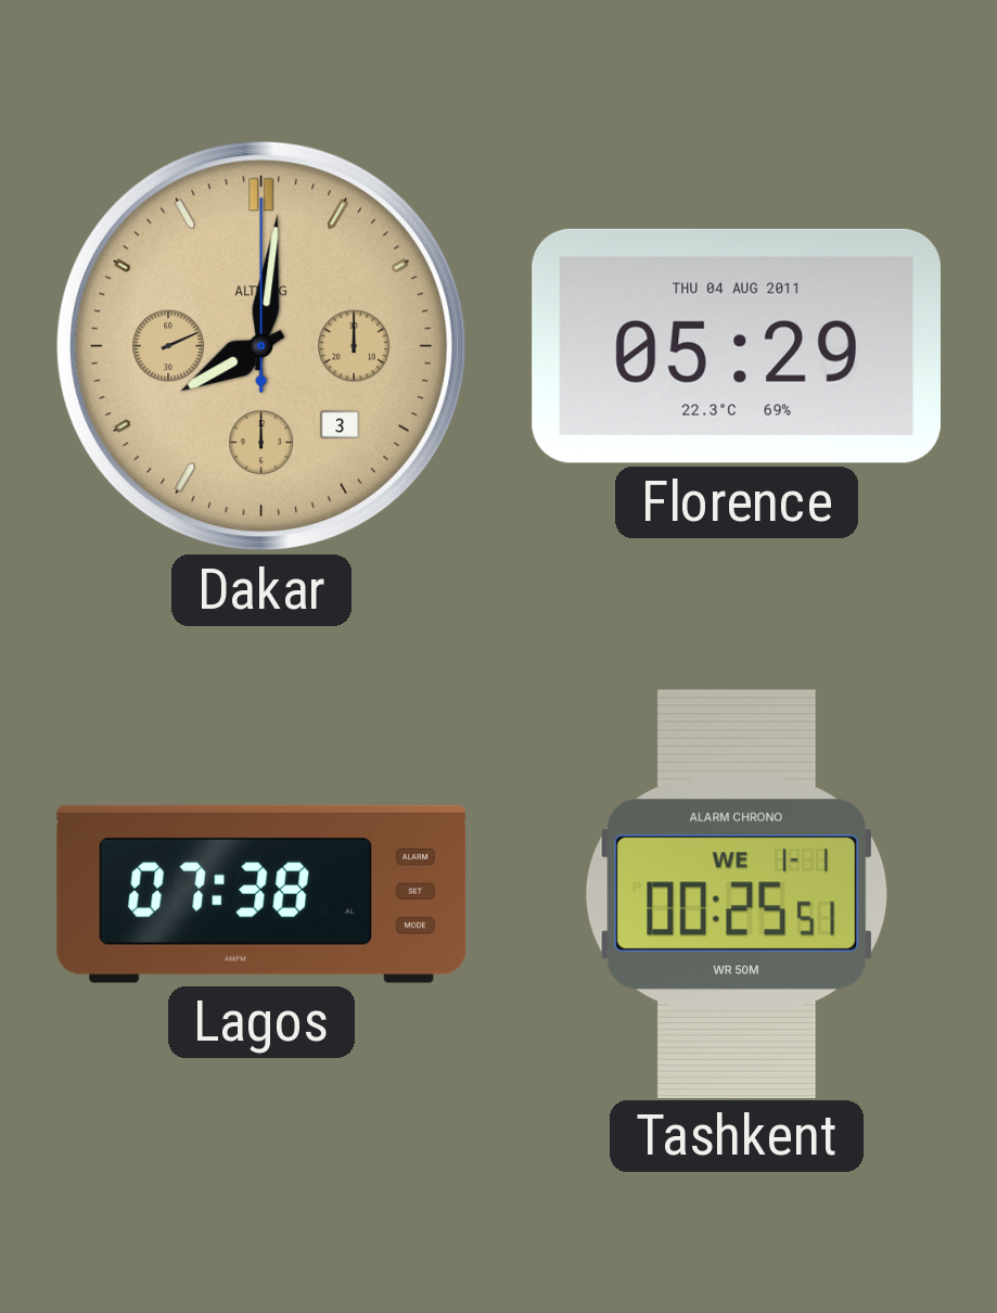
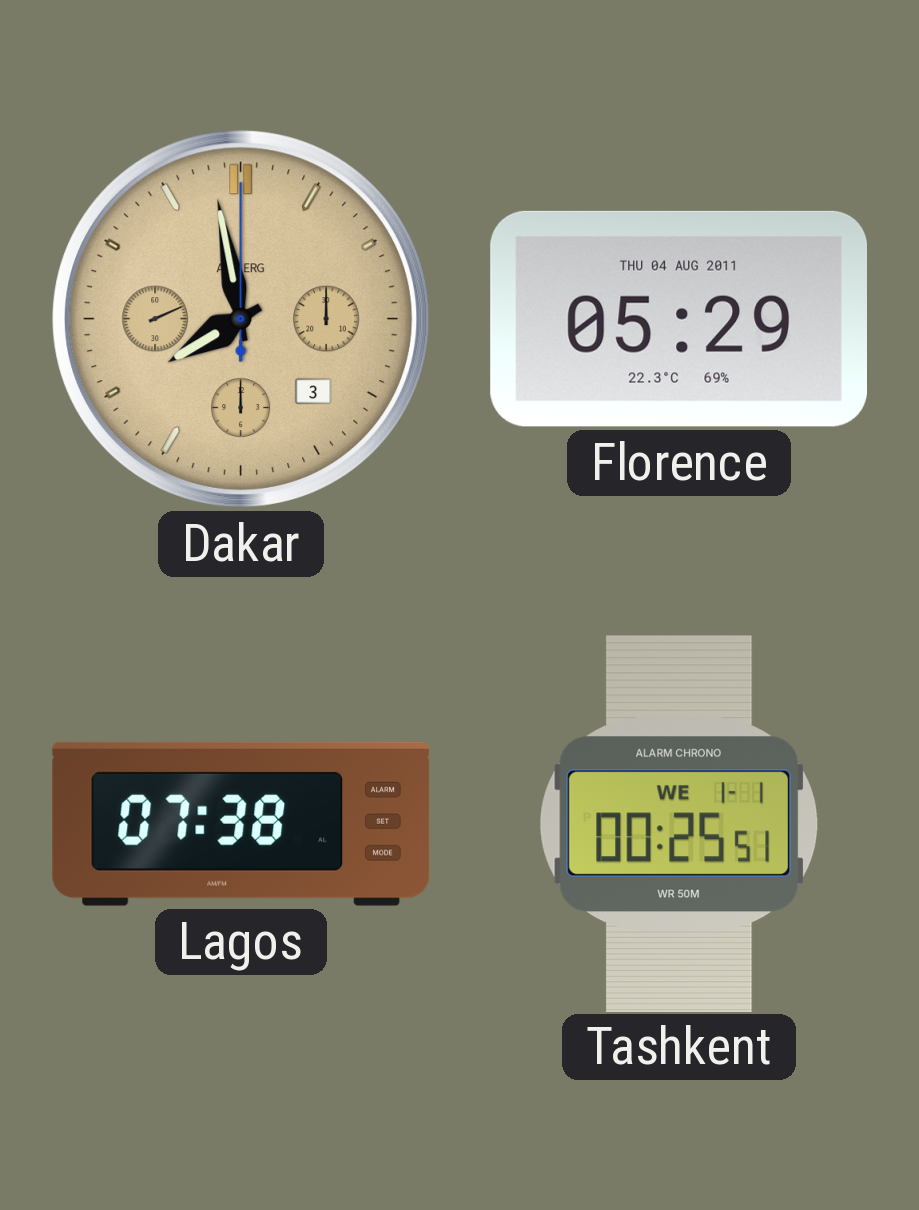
Dakar: 8:01 -> 7:58
